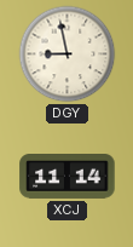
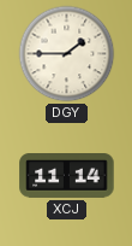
DGY: 8:58 -> 1:45
